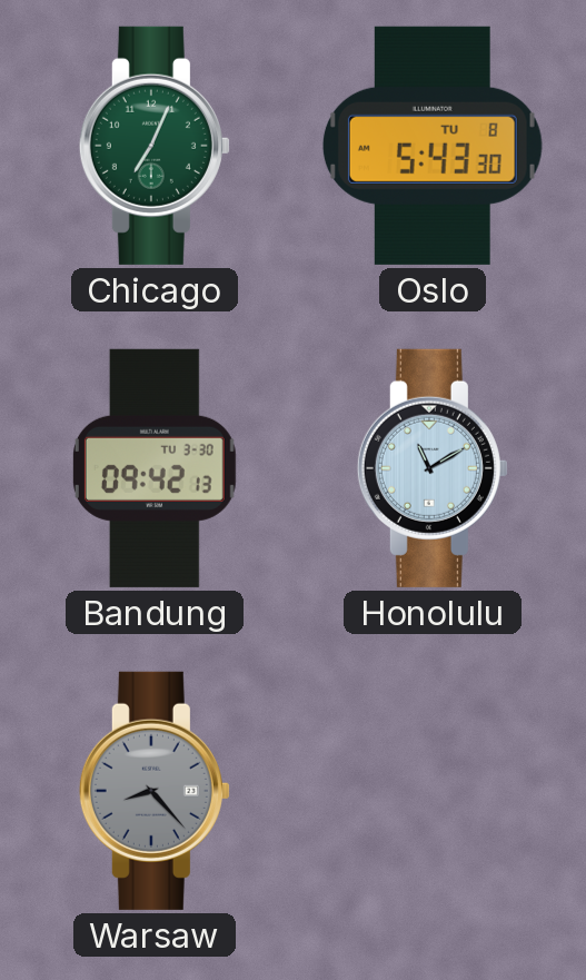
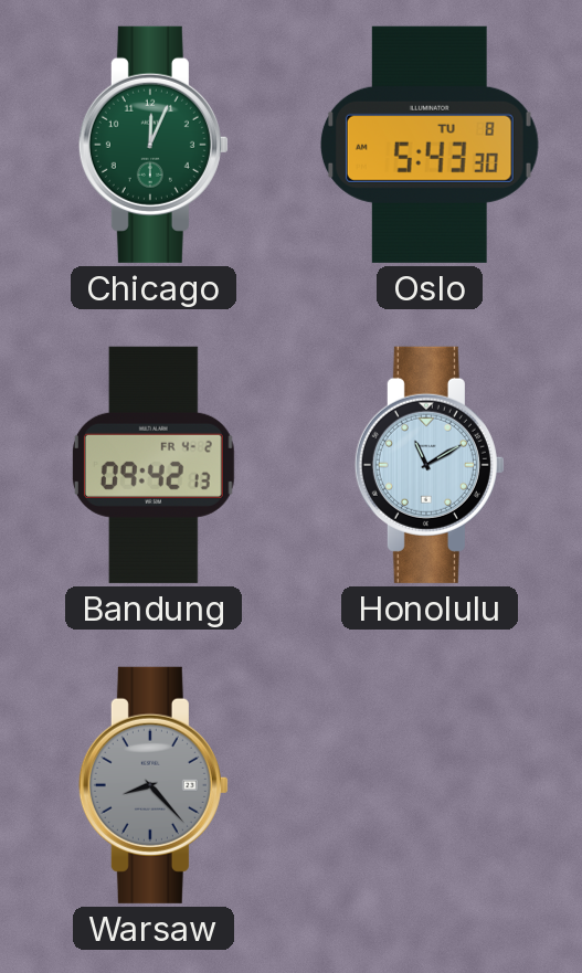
Chicago: 7:04 -> 12:04
Bandung date: TU 3-30 -> FR 4-2
